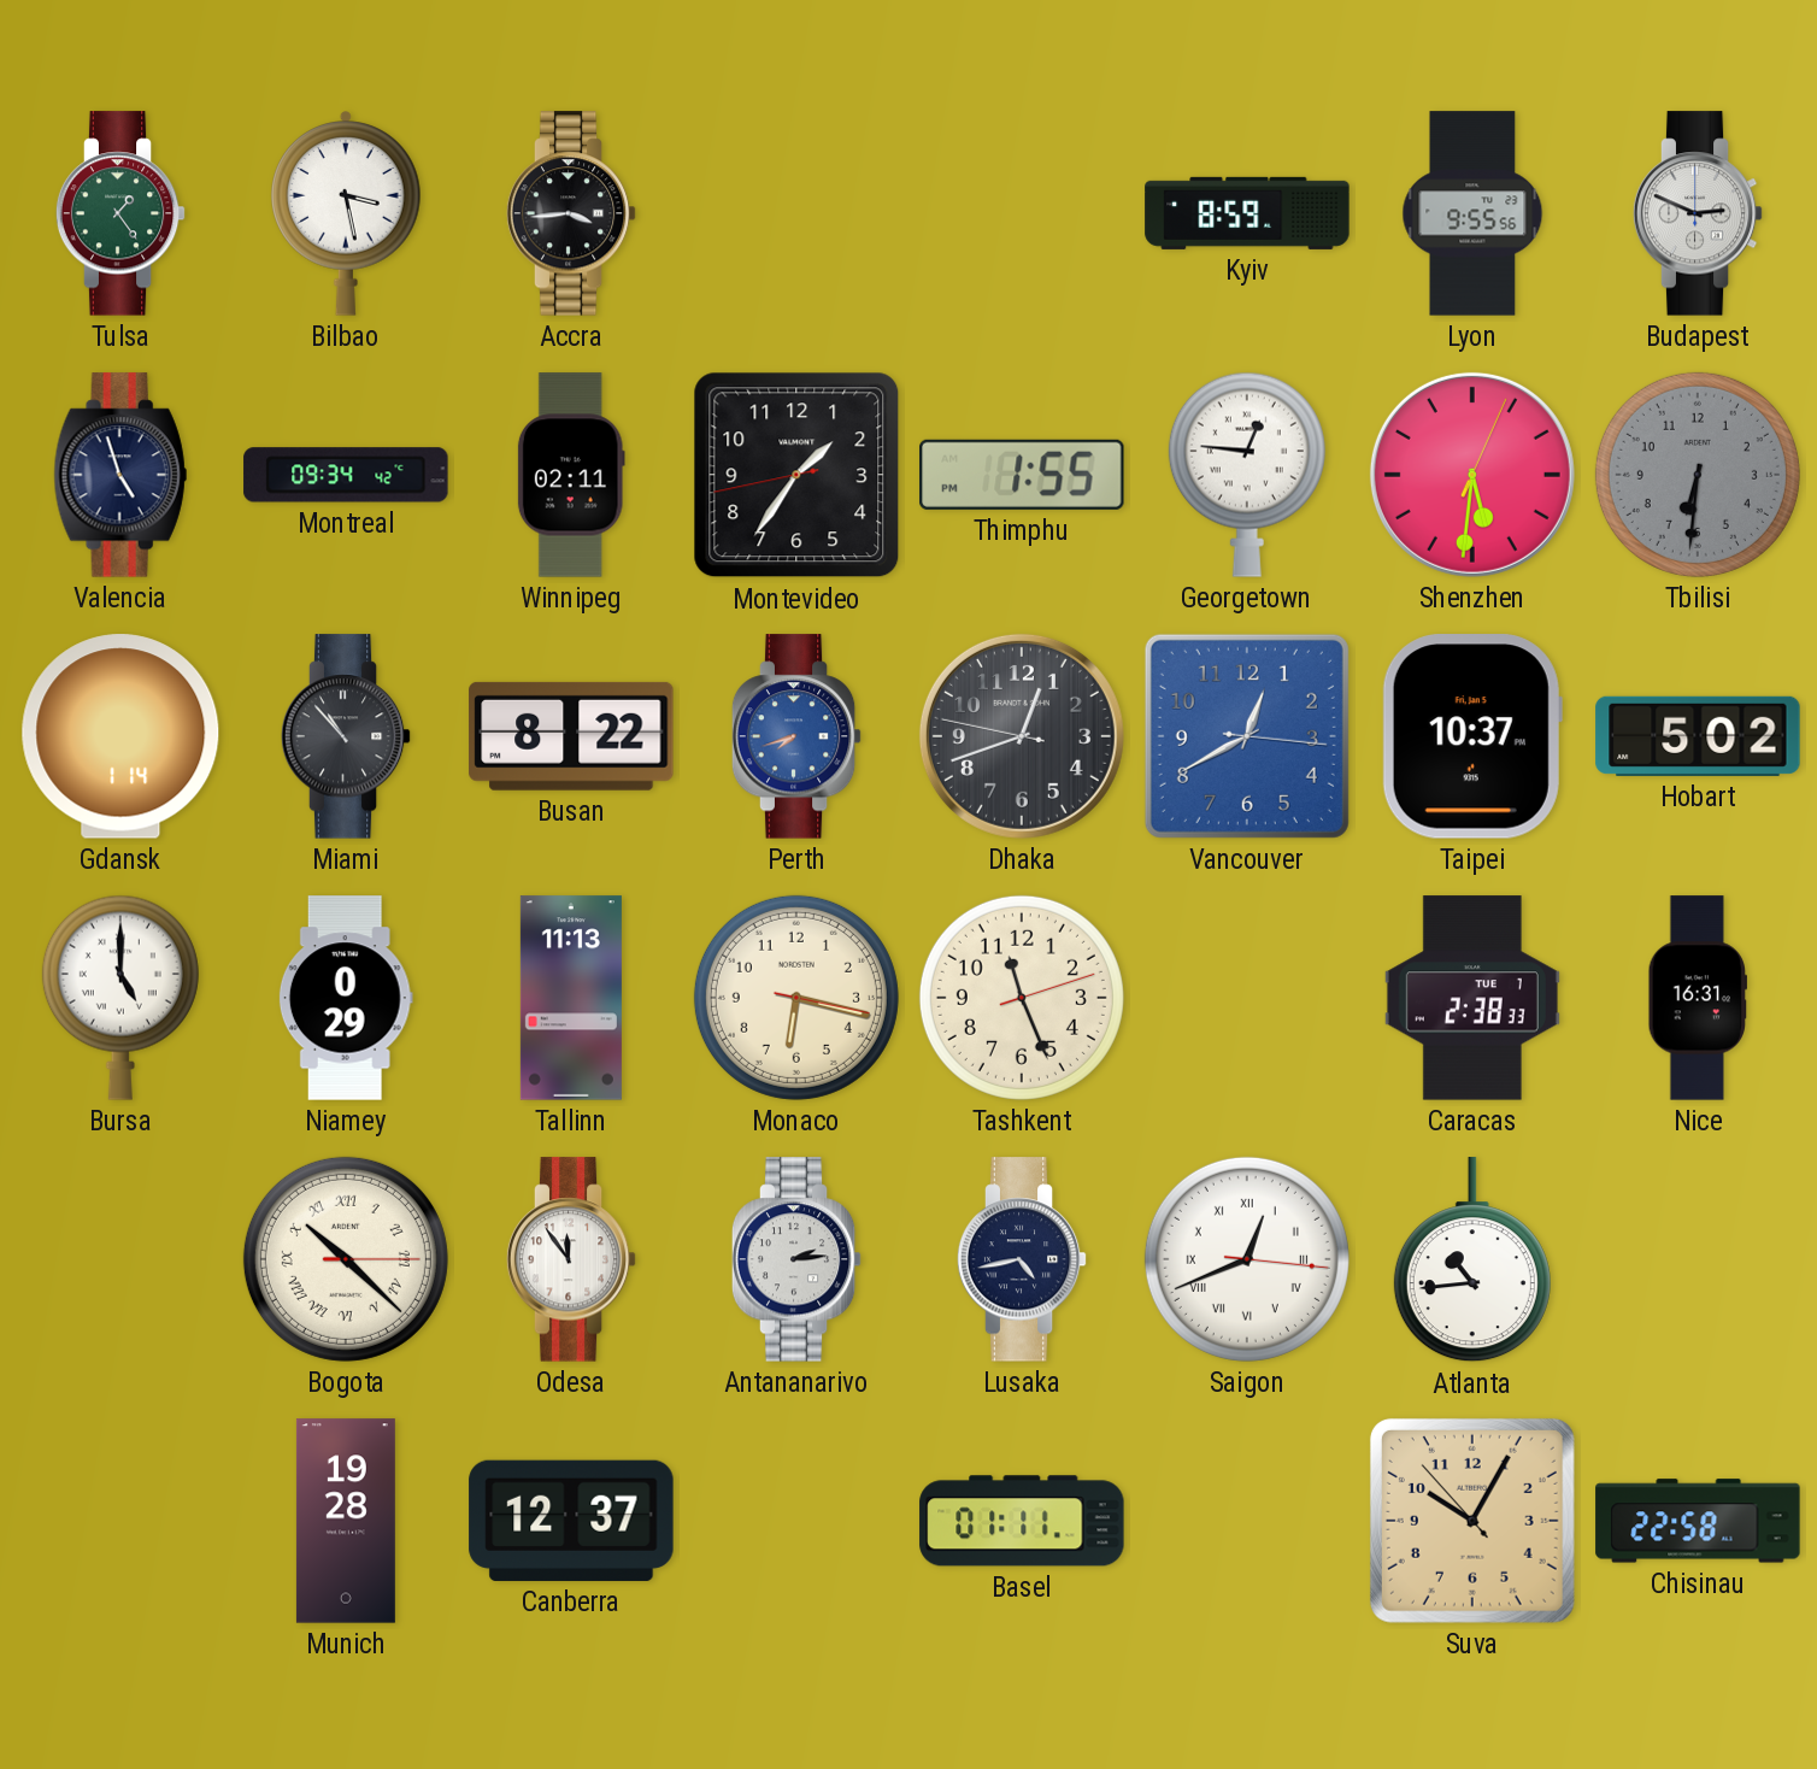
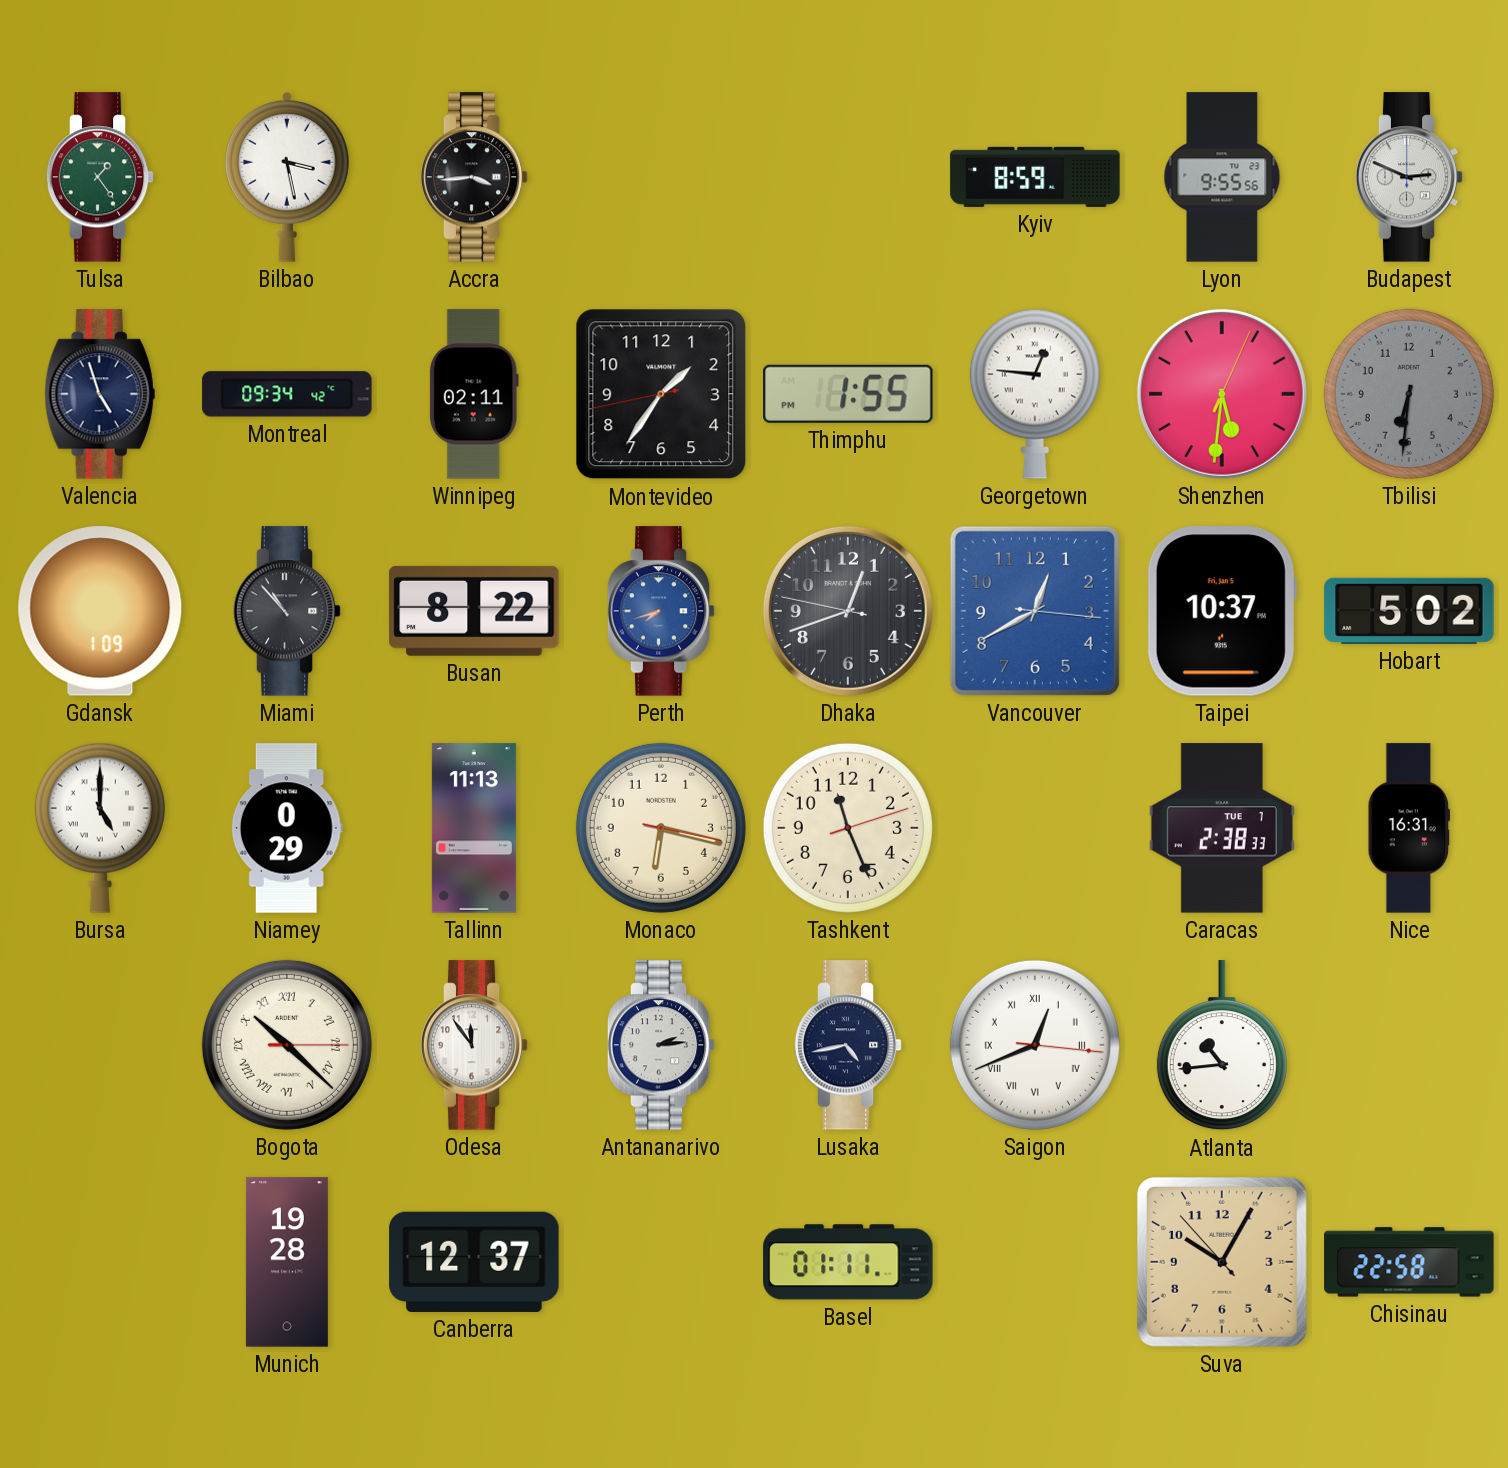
Gdansk: 1:14 -> 1:09
